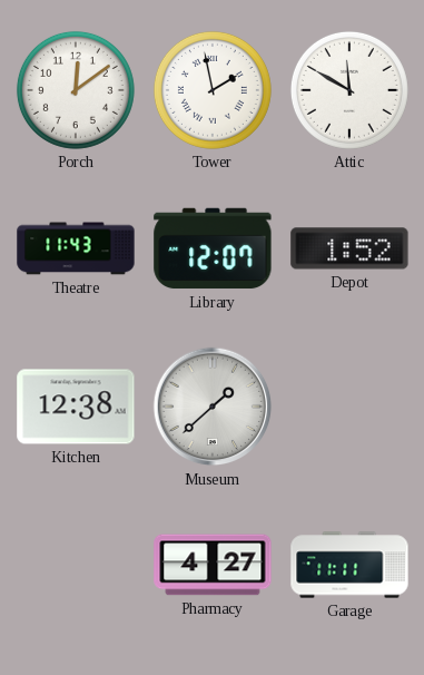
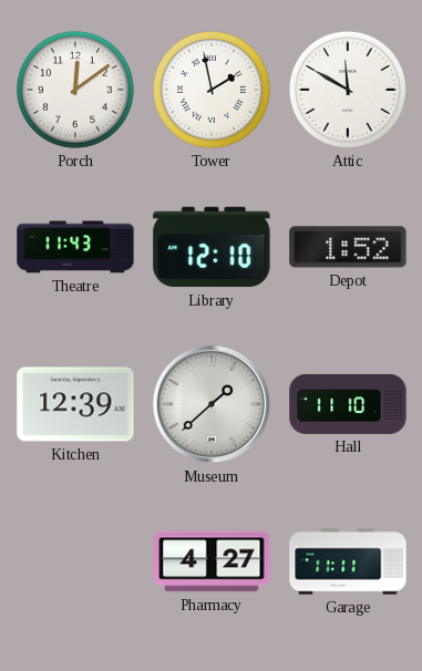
Library: 12:07 -> 12:10
Kitchen: 12:38 -> 12:39
Hall: none -> 11:10
